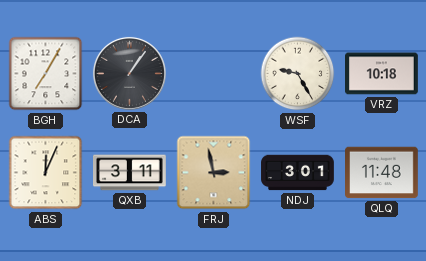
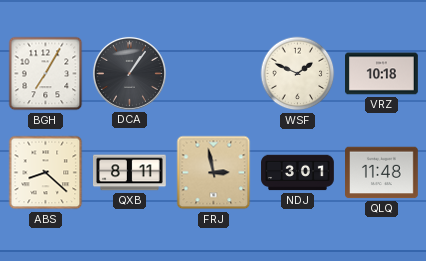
WSF: 9:25 -> 1:49
ABS: 12:04 -> 8:22
QXB: 3:11 -> 8:11
